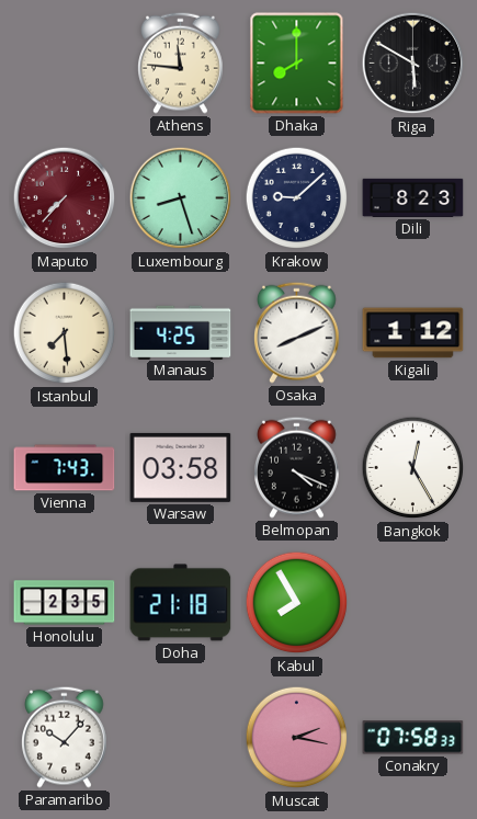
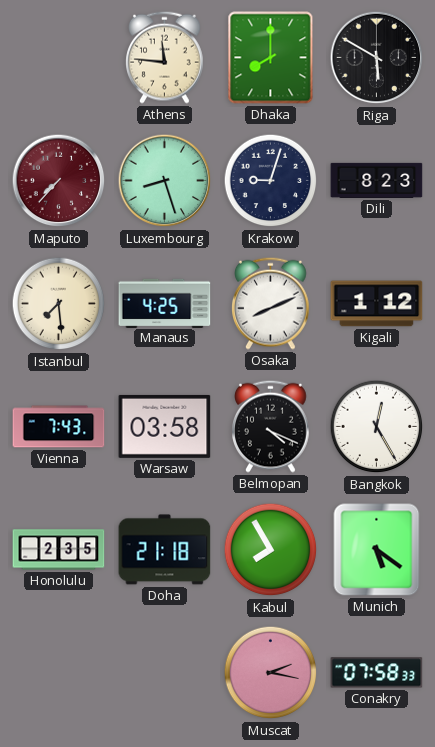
Krakow: 9:08 -> 9:03
Munich: none -> 5:21
Paramaribo: 10:07 -> none
